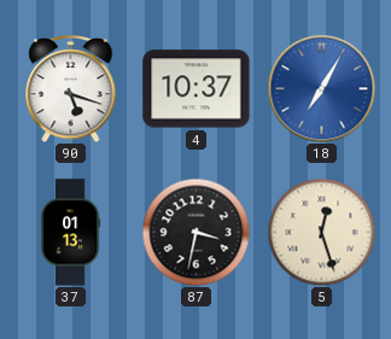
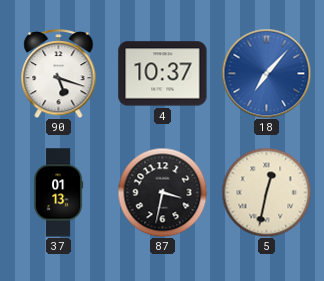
18: 7:05 -> 7:07
5: 12:27 -> 12:32
